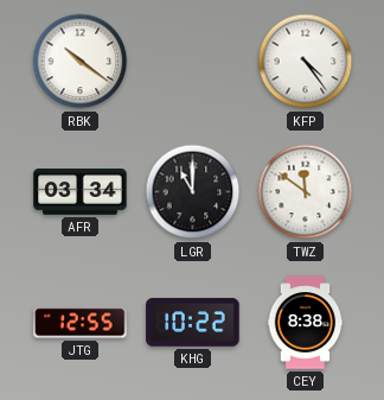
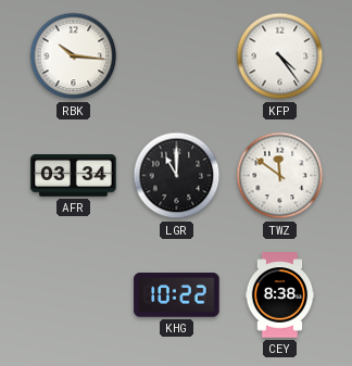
RBK: 10:21 -> 10:16
JTG: 12:55 -> none
